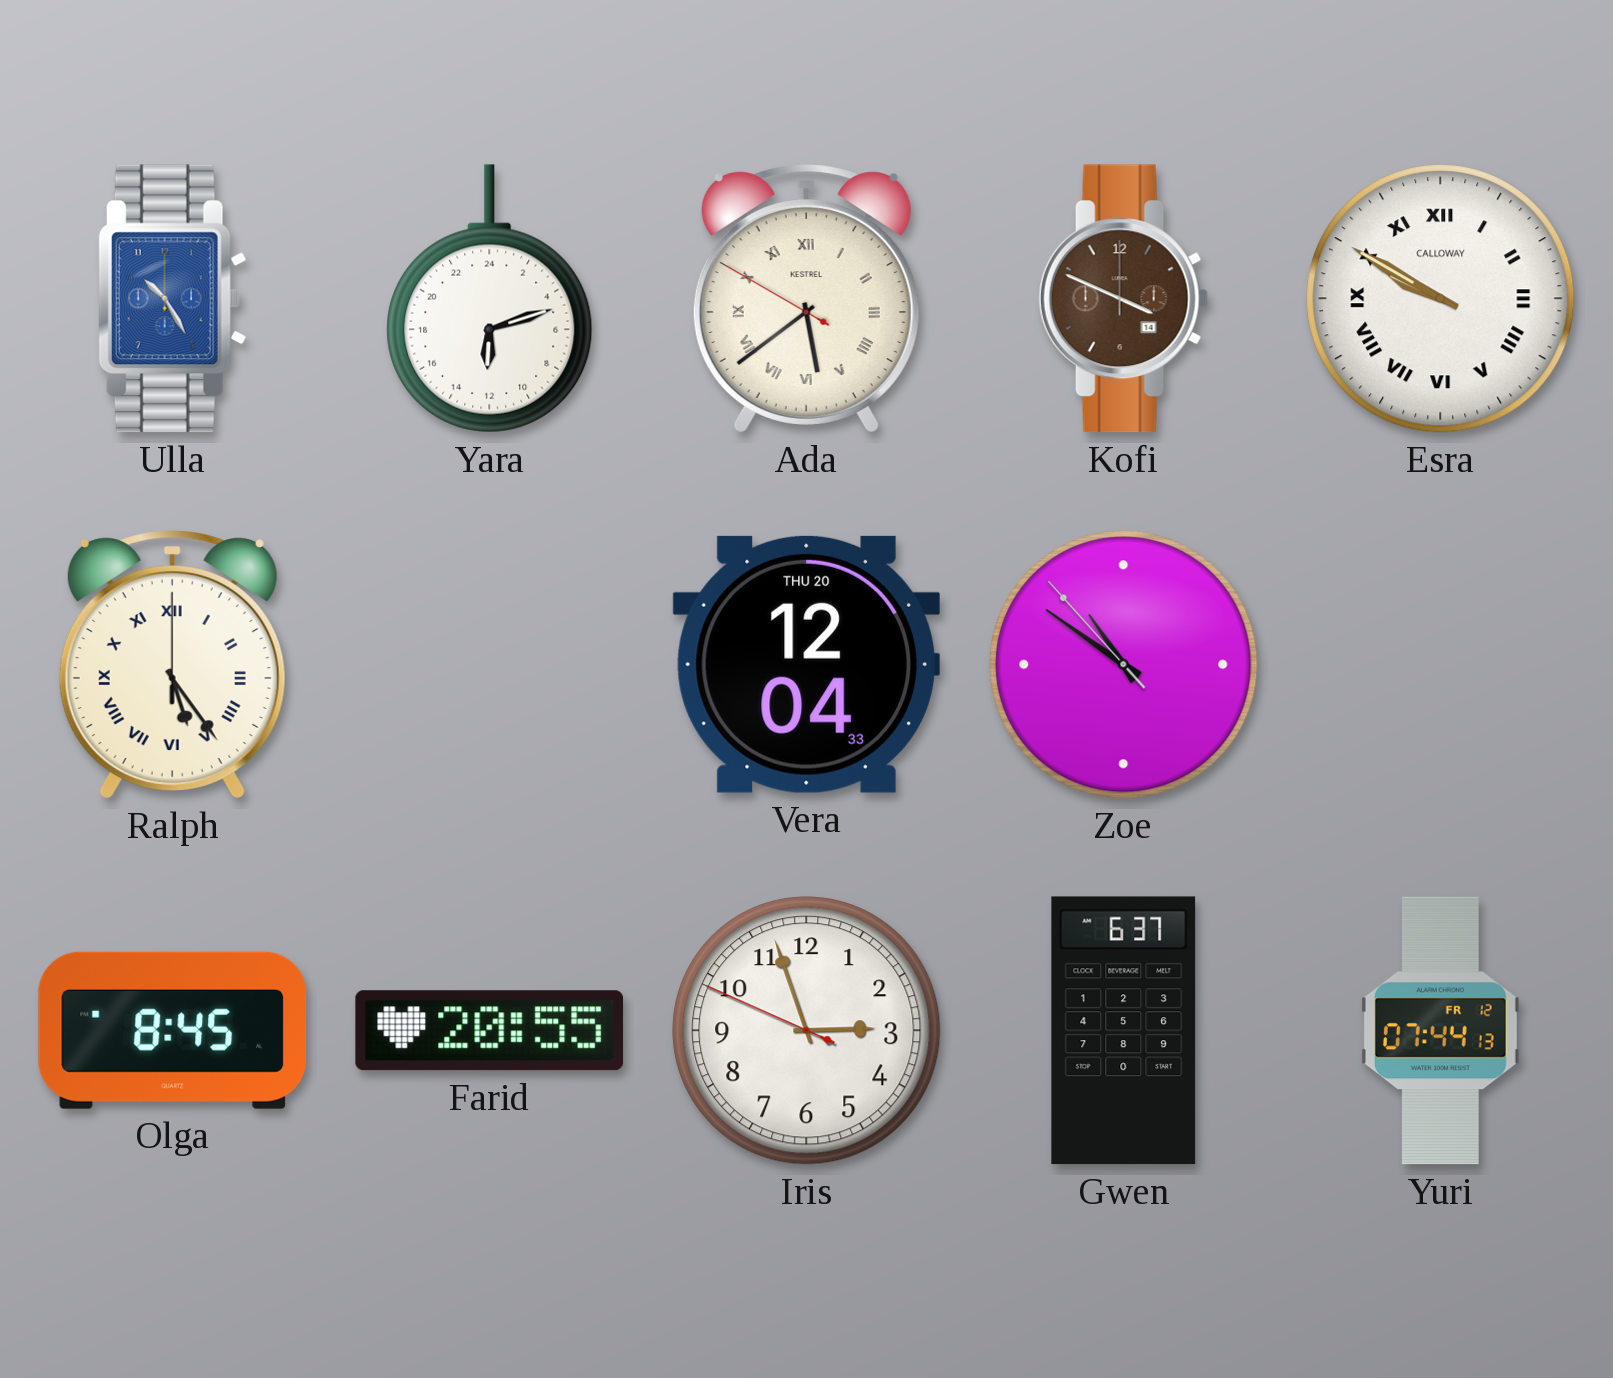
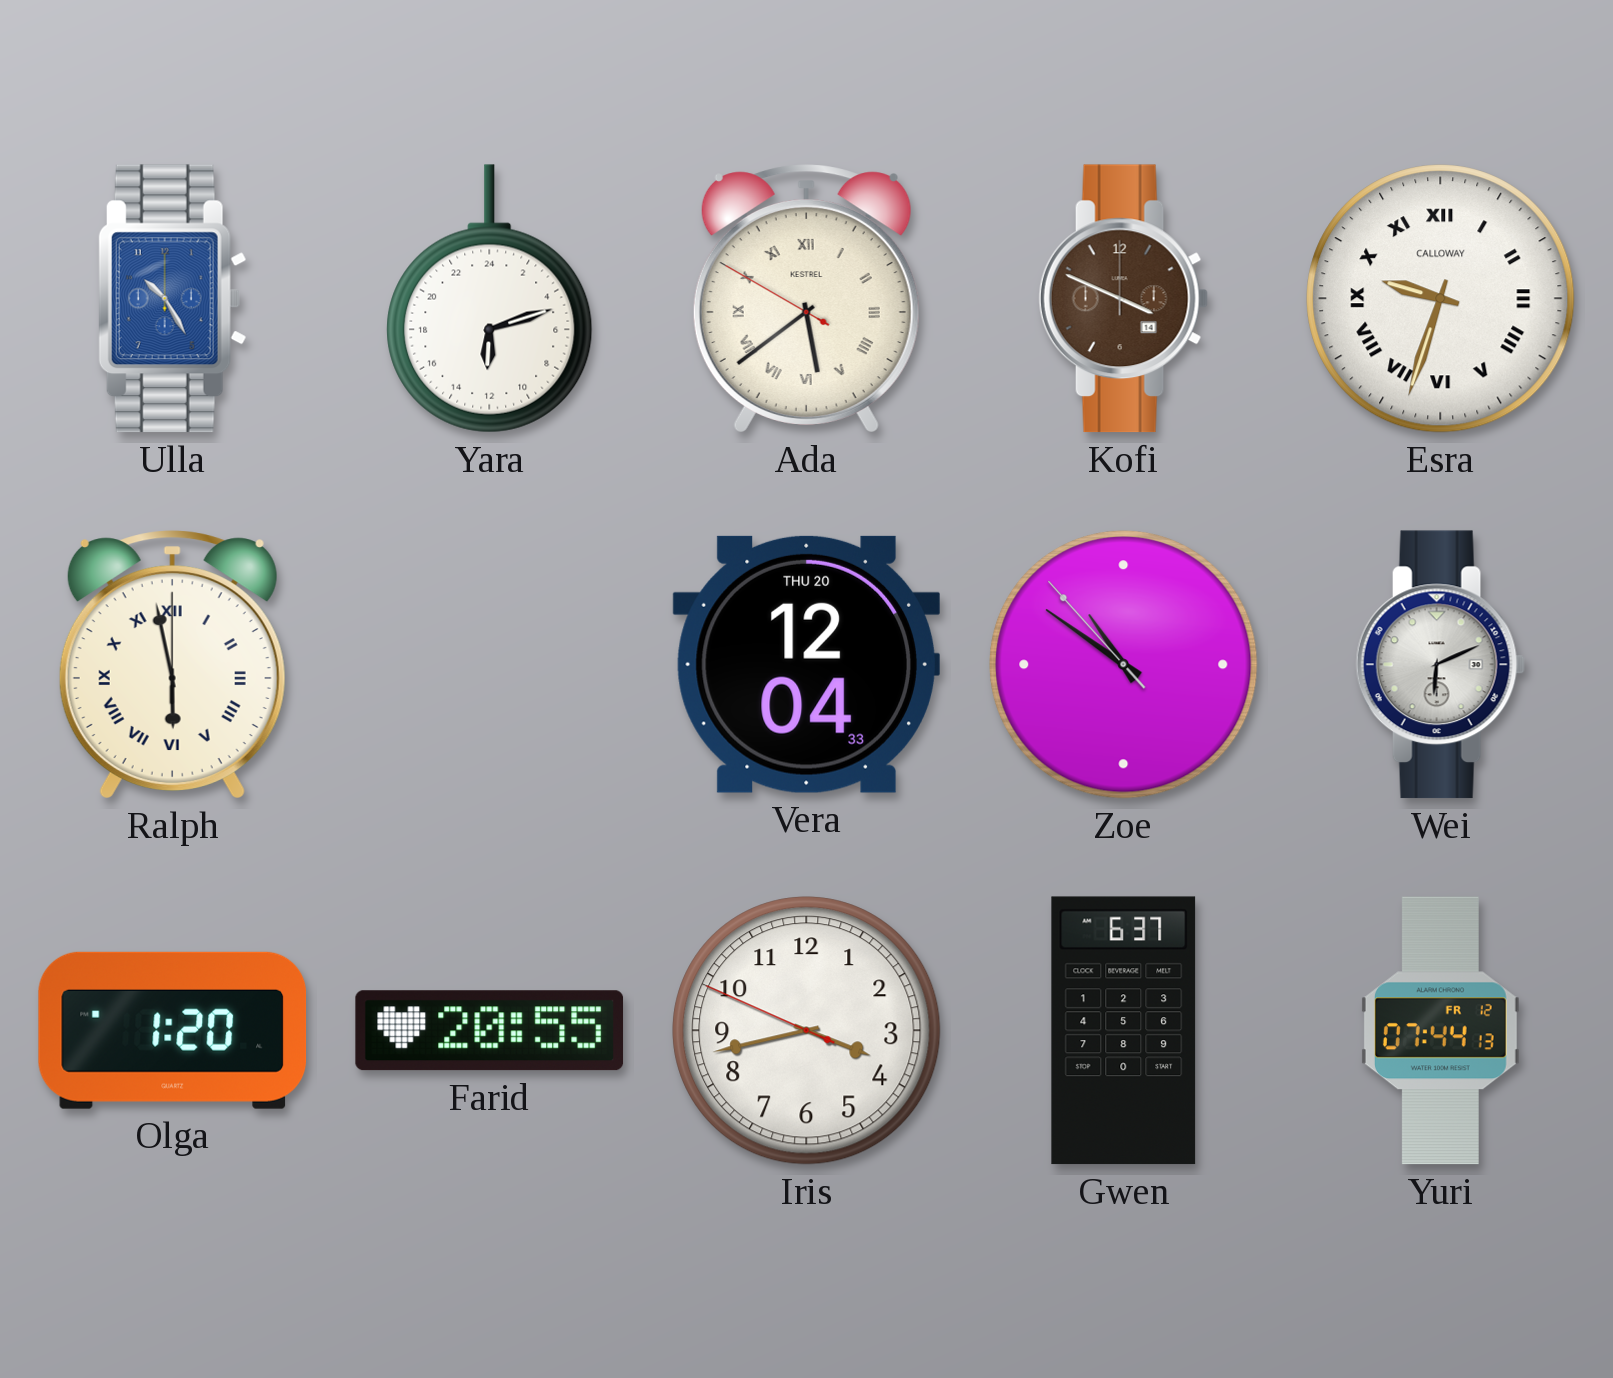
Esra: 9:50 -> 9:33
Ralph: 5:24 -> 5:58
Wei: none -> 6:11
Olga: 8:45 -> 1:20
Iris: 2:56 -> 3:42
